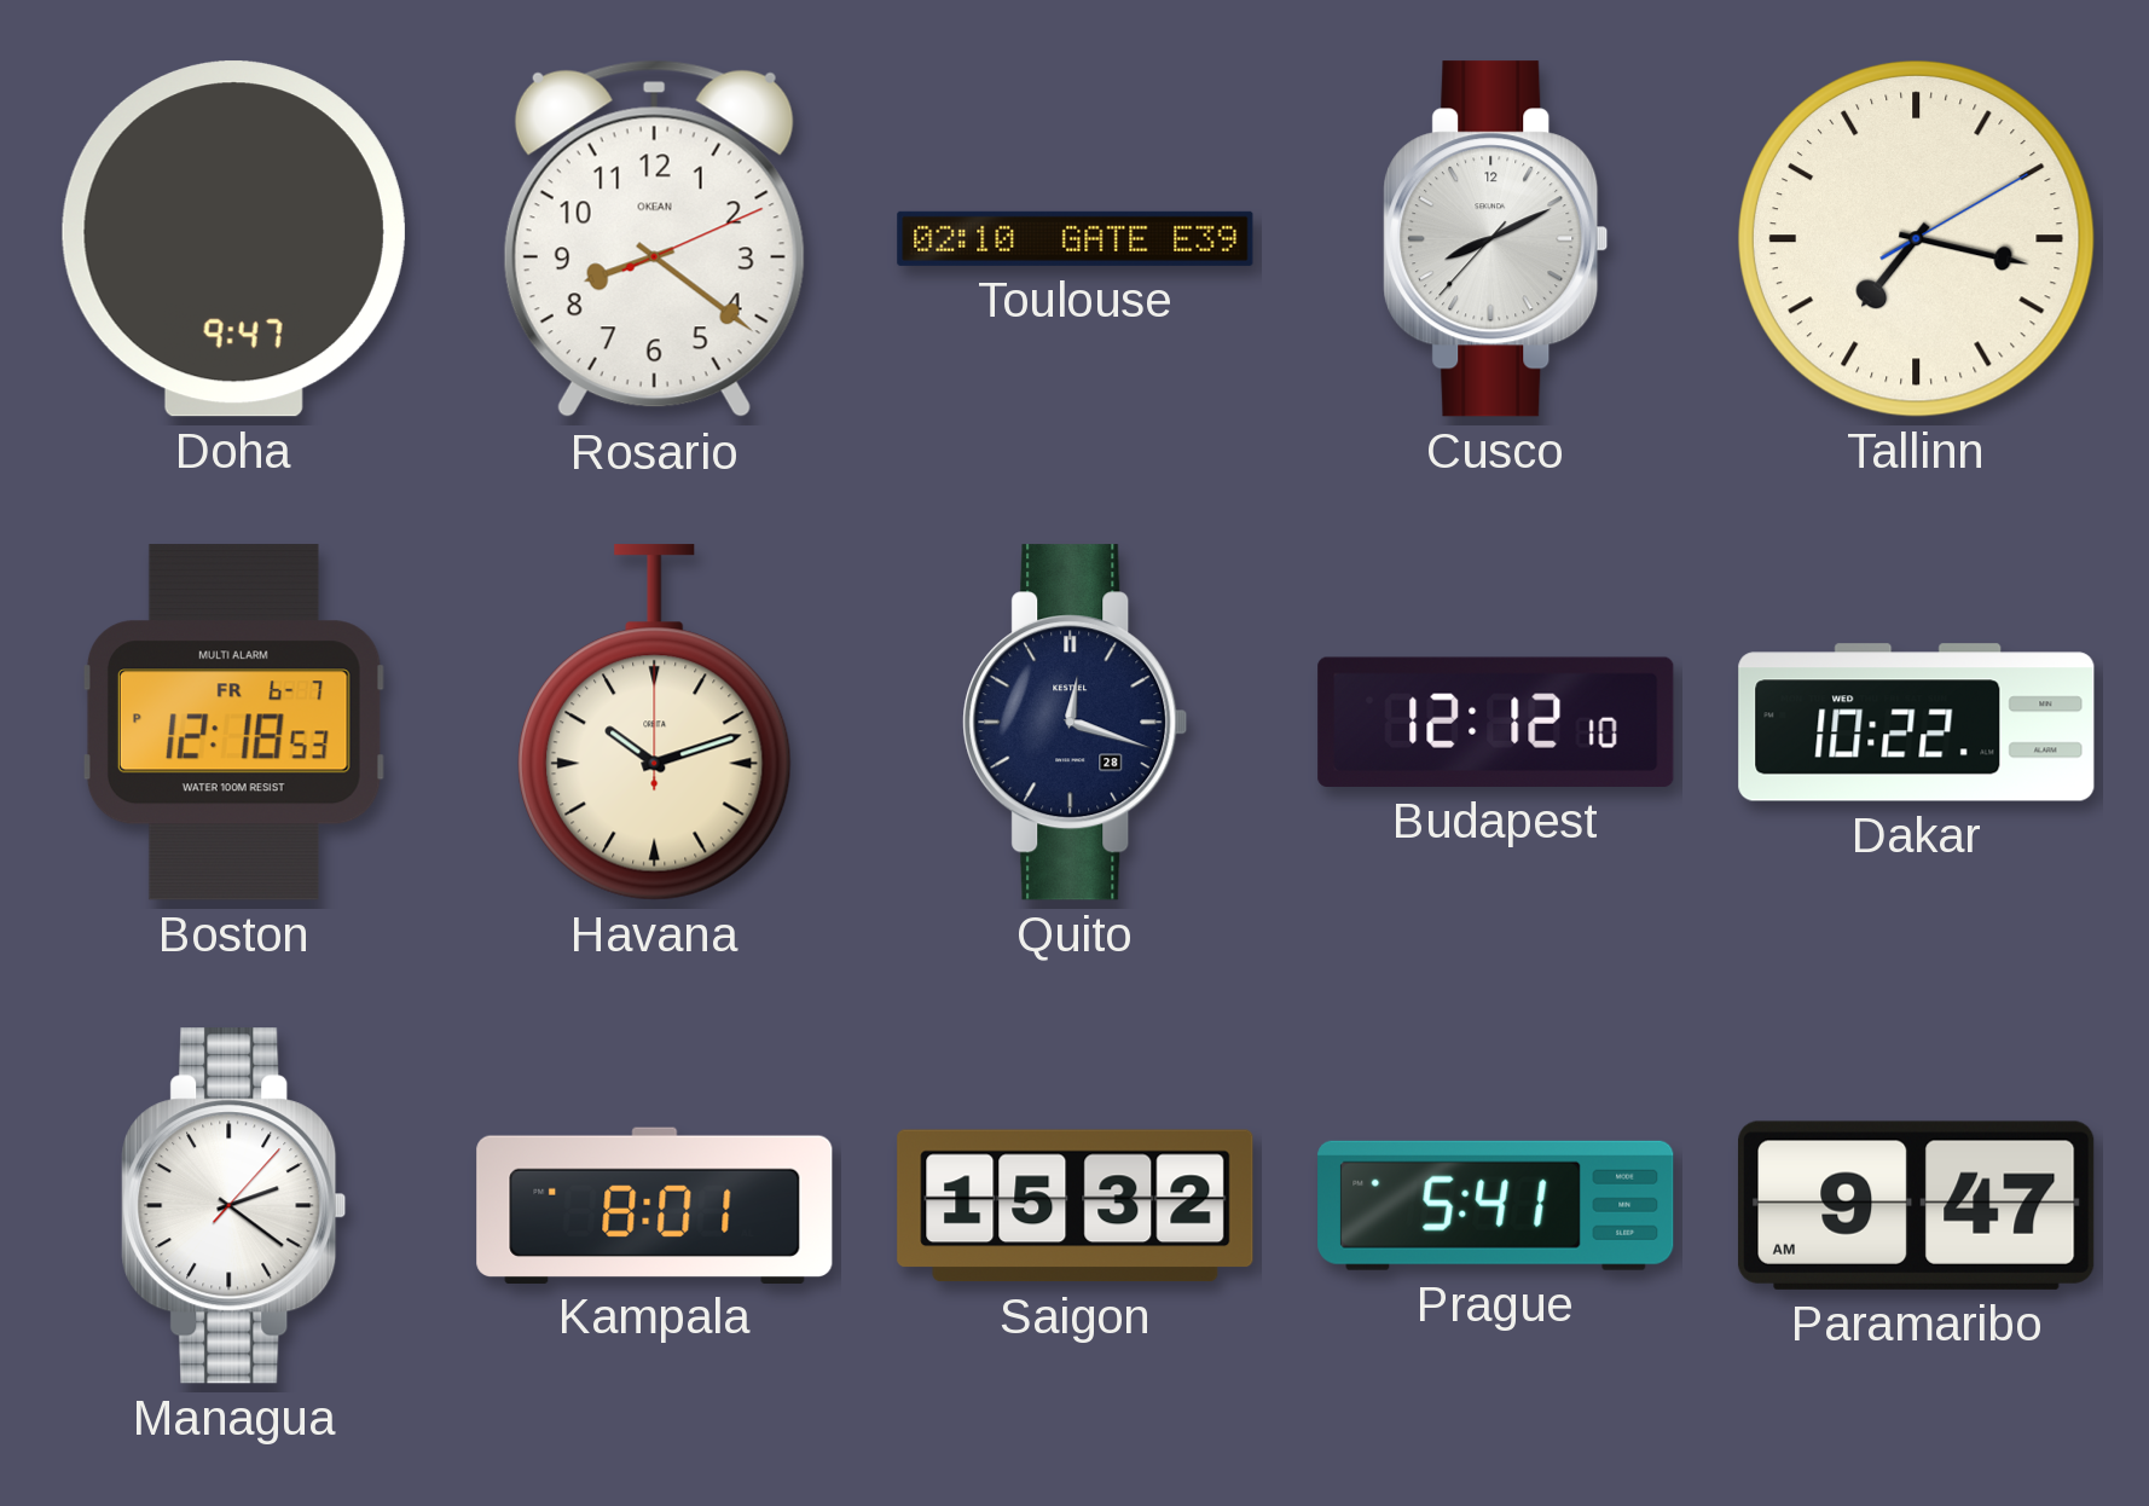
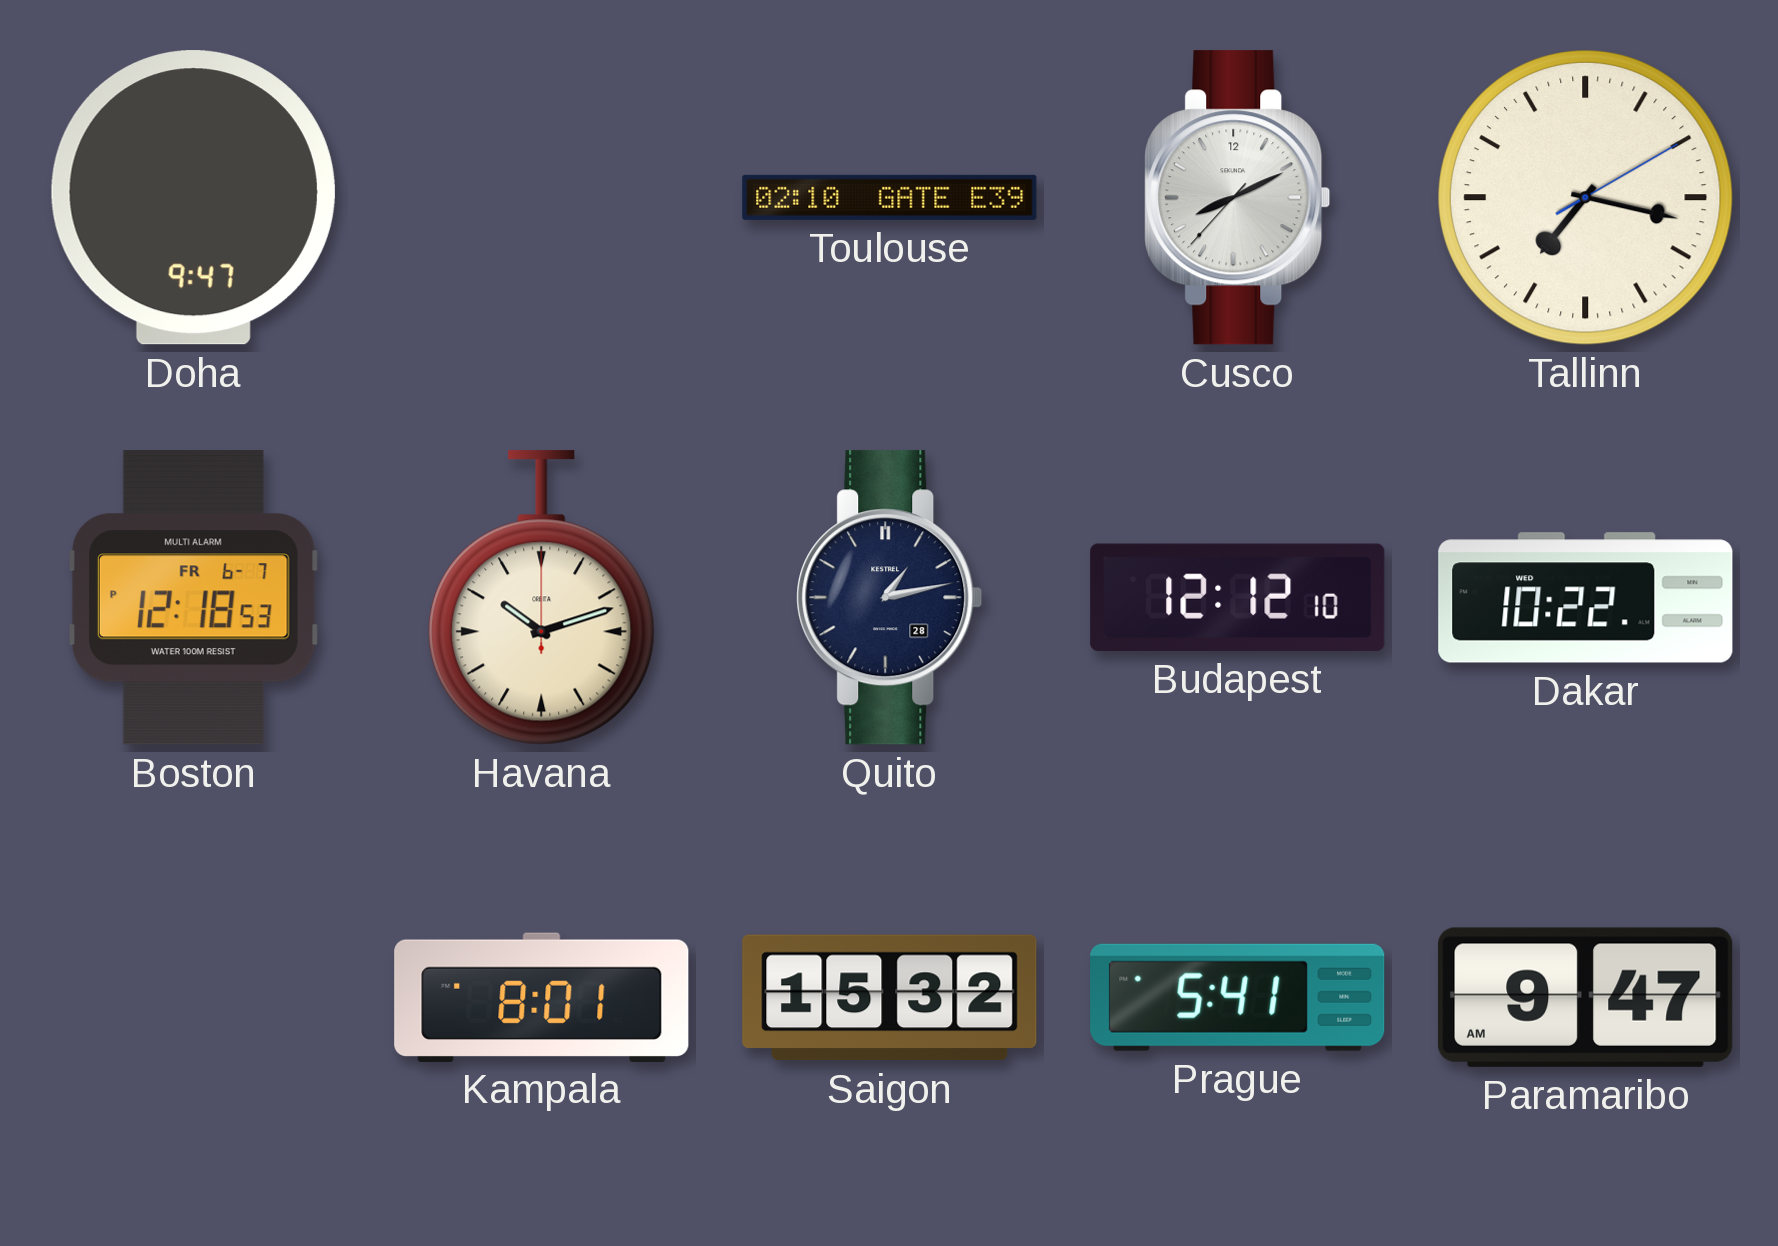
Rosario: 8:21 -> none
Quito: 12:18 -> 1:13
Managua: 2:21 -> none
